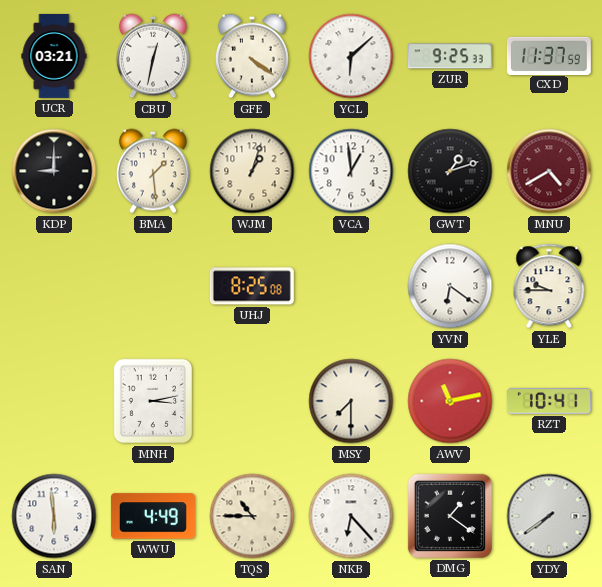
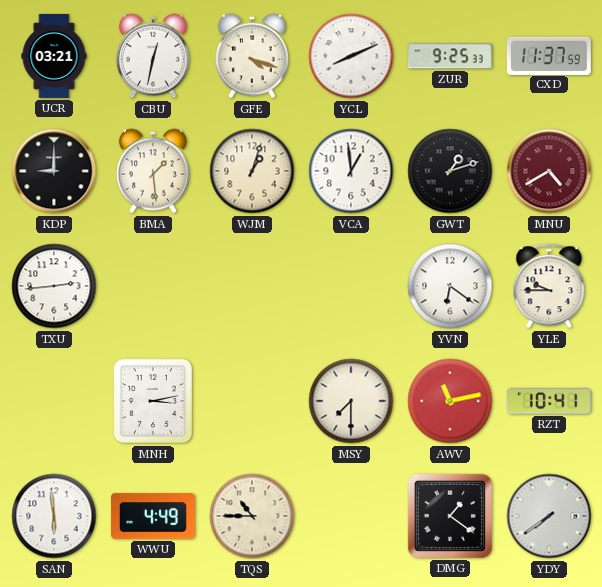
GFE: 4:21 -> 4:18
YCL: 6:08 -> 8:11
TXU: none -> 2:44
UHJ: 8:25 -> none
NKB: 6:23 -> none
